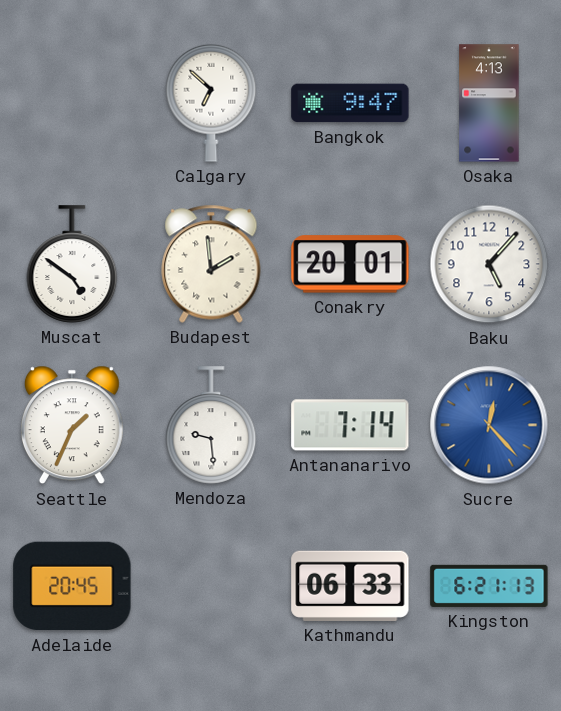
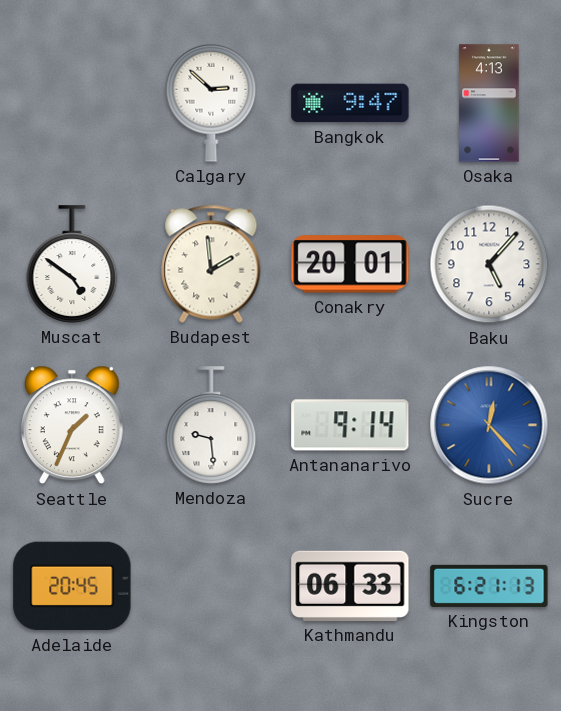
Calgary: 6:52 -> 2:52
Antananarivo: 7:14 -> 9:14
